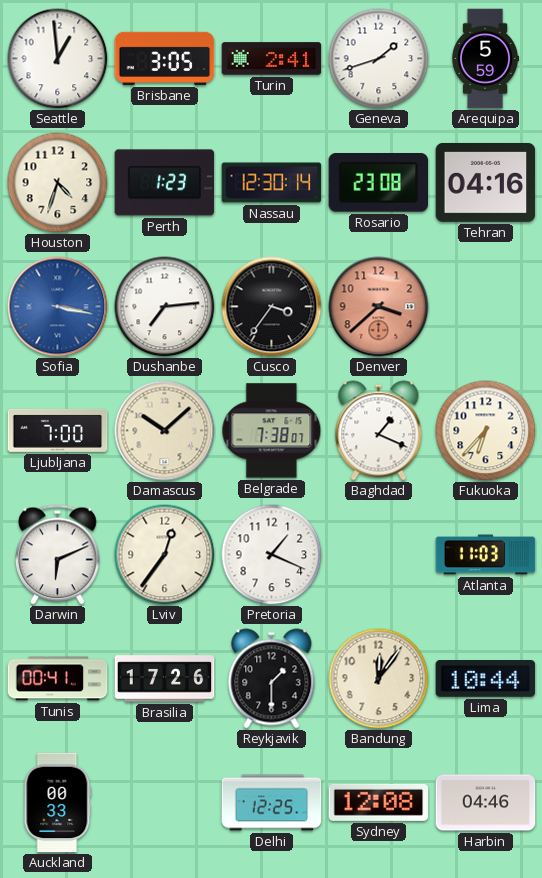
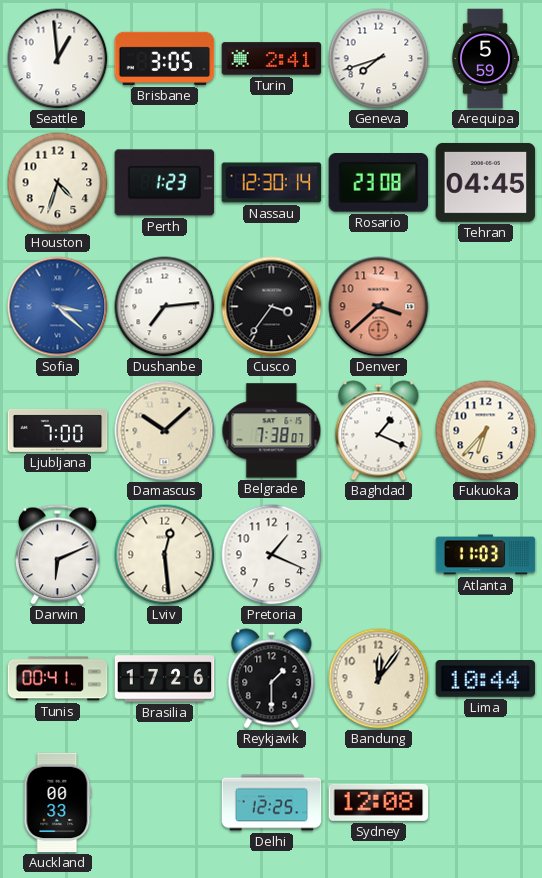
Geneva: 1:42 -> 7:42
Tehran: 04:16 -> 04:45
Sofia: 3:17 -> 3:22
Lviv: 12:36 -> 12:29
Harbin: 04:46 -> none
